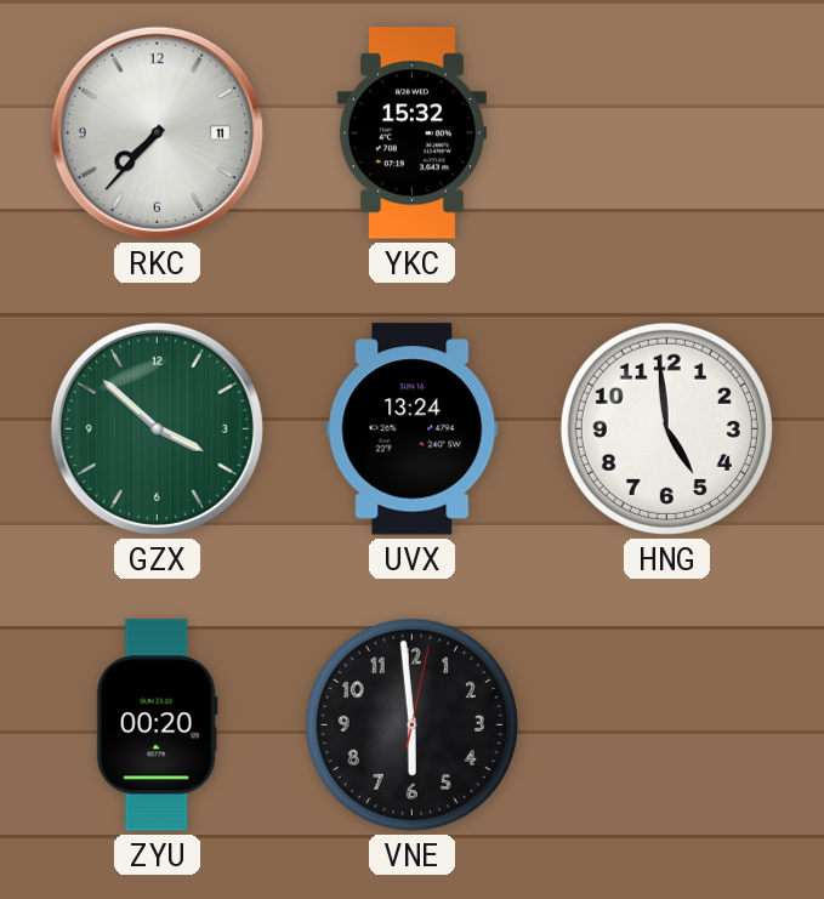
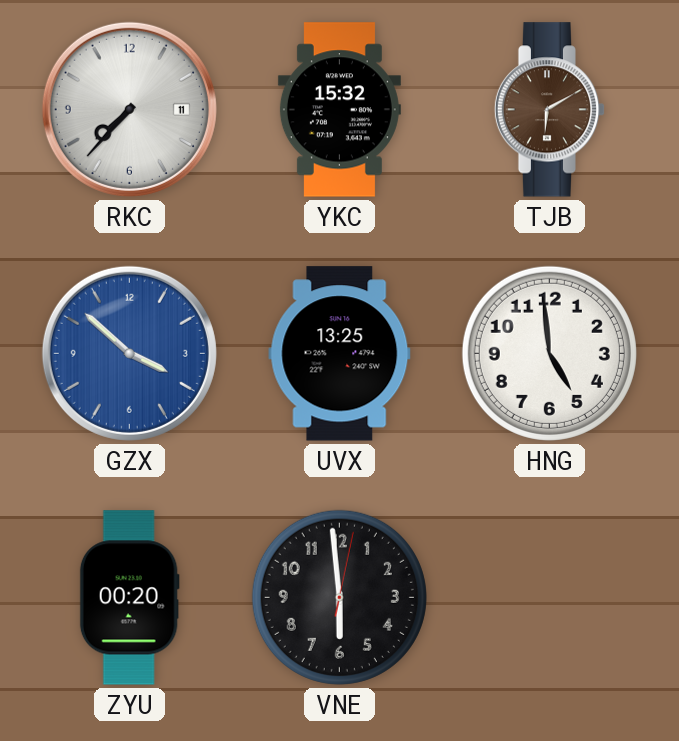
TJB: none -> 6:10
GZX dial: green -> blue
UVX: 13:24 -> 13:25
